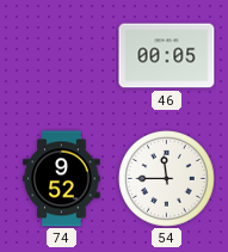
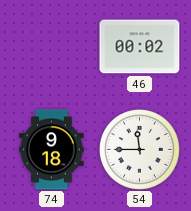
46: 00:05 -> 00:02
74: 9:52 -> 9:18
